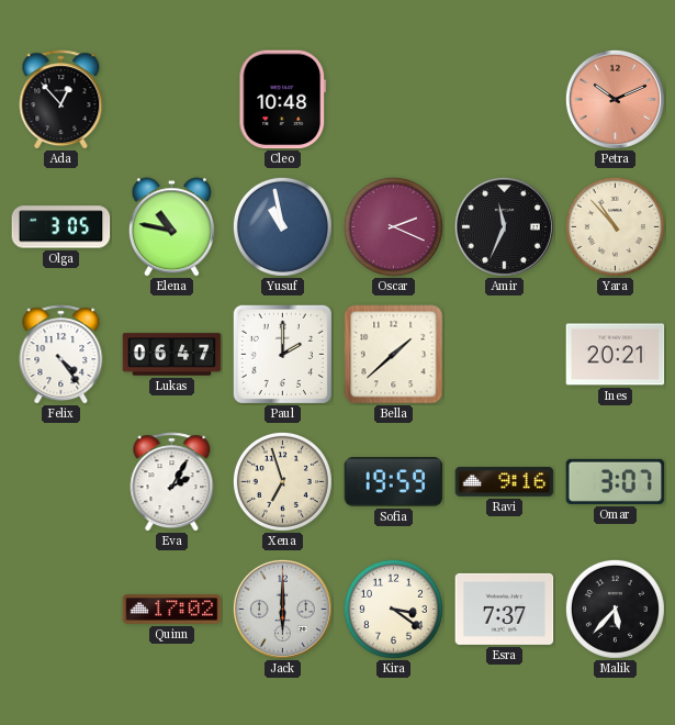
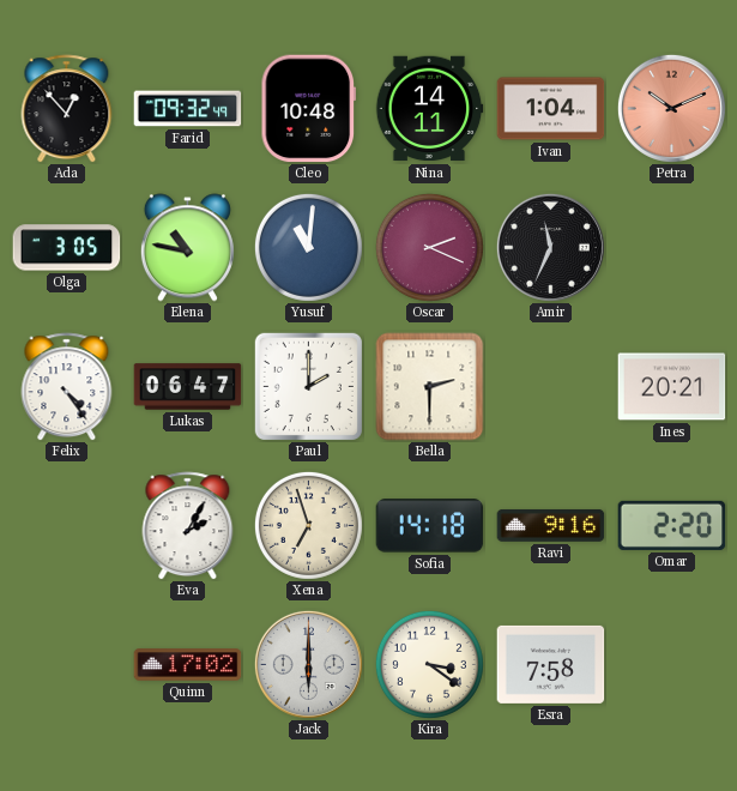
Farid: none -> 09:32
Nina: none -> 14:11
Ivan: none -> 1:04
Yusuf: 10:58 -> 11:01
Yara: 10:53 -> none
Bella: 1:38 -> 2:30
Sofia: 19:59 -> 14:18
Omar: 3:07 -> 2:20
Esra: 7:37 -> 7:58
Malik: 5:37 -> none
